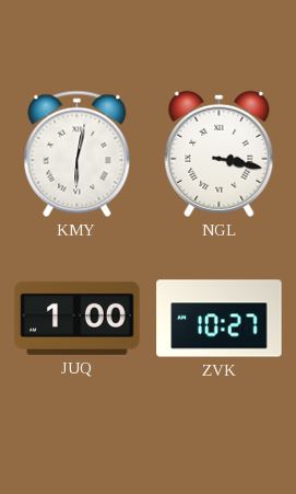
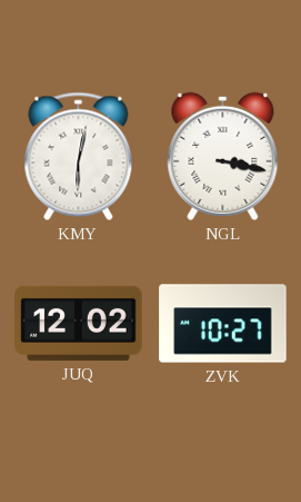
JUQ: 1:00 -> 12:02
